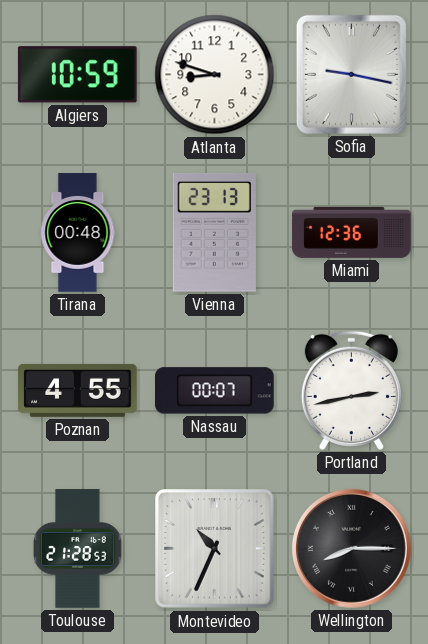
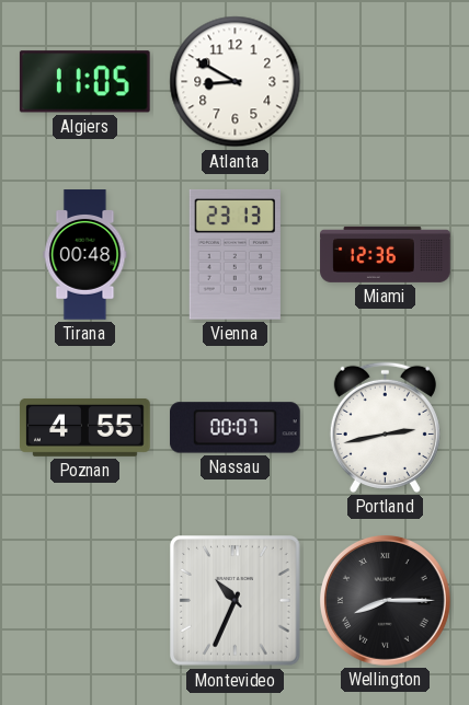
Algiers: 10:59 -> 11:05
Atlanta: 8:48 -> 8:50
Sofia: 9:17 -> none
Toulouse: 21:28 -> none
